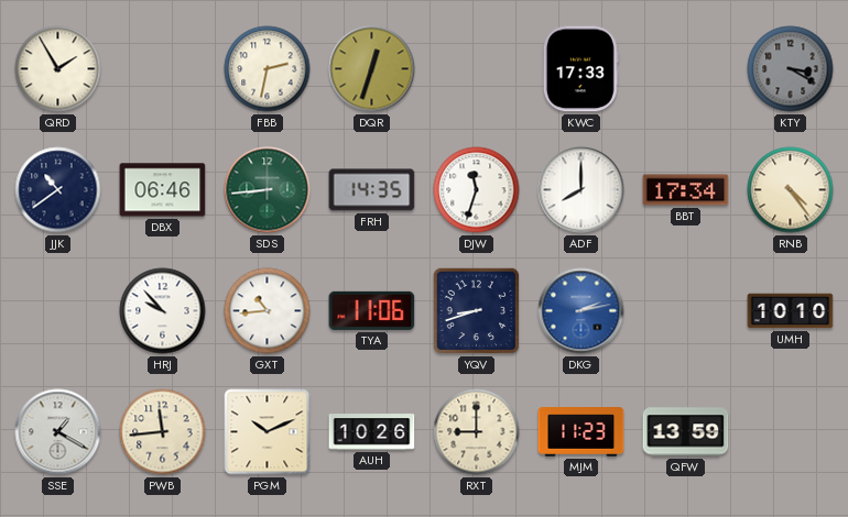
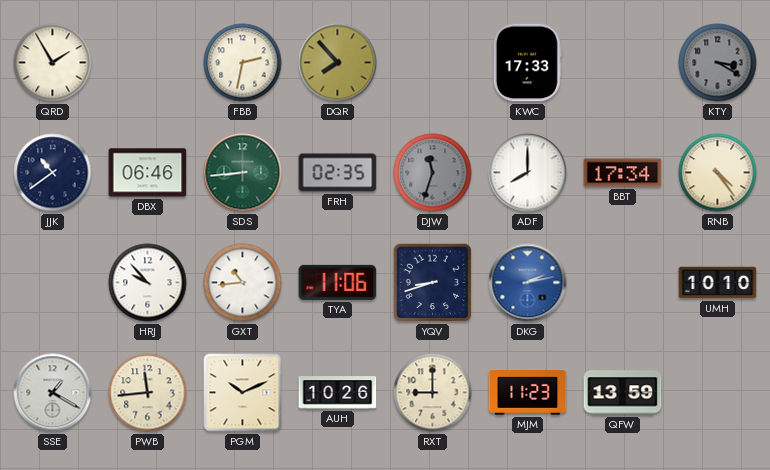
DQR: 12:33 -> 7:53
FRH: 14:35 -> 02:35
DJW dial: white -> grey
